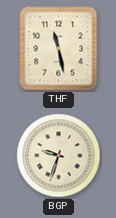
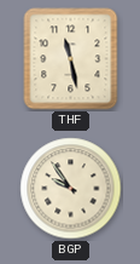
BGP: 9:33 -> 9:54
